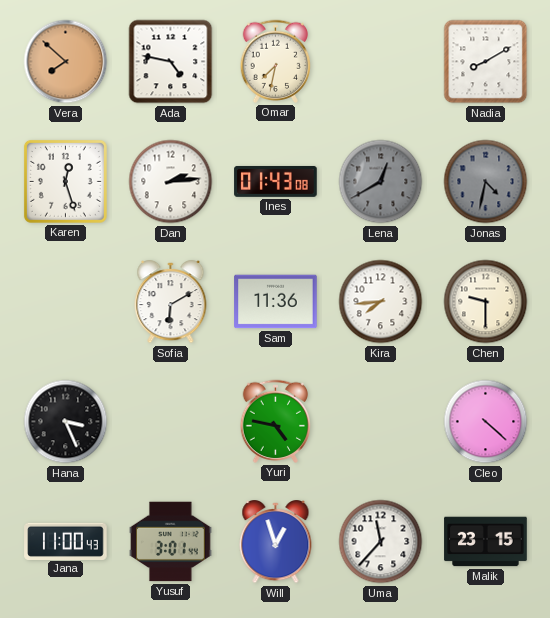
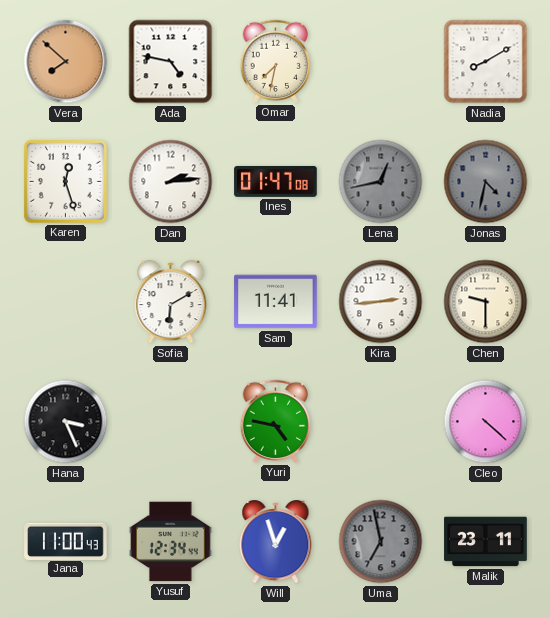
Ines: 01:43 -> 01:47
Lena: 12:40 -> 12:43
Sam: 11:36 -> 11:41
Kira: 7:44 -> 2:44
Yusuf: 3:01 -> 12:34
Uma: 11:37 -> 6:58
Uma dial: white -> grey
Malik: 23:15 -> 23:11
